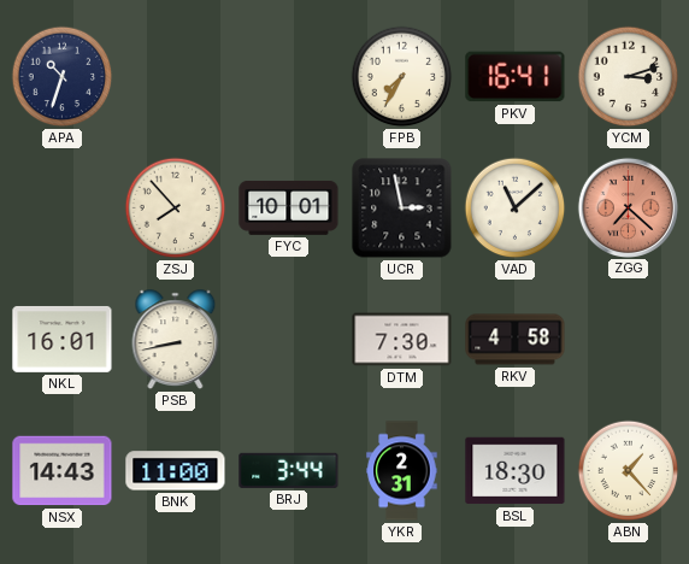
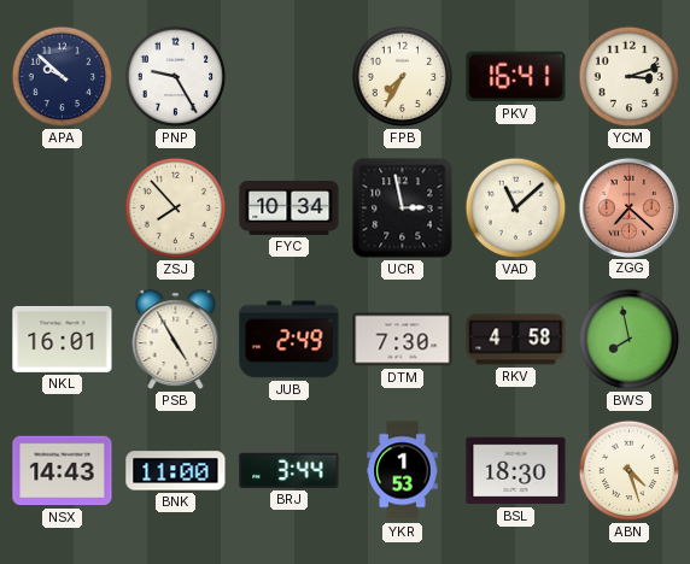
APA: 10:33 -> 9:52
PNP: none -> 9:25
FYC: 10:01 -> 10:34
PSB: 8:43 -> 4:55
JUB: none -> 2:49
BWS: none -> 7:58
YKR: 2:31 -> 1:53
ABN: 1:23 -> 4:27
